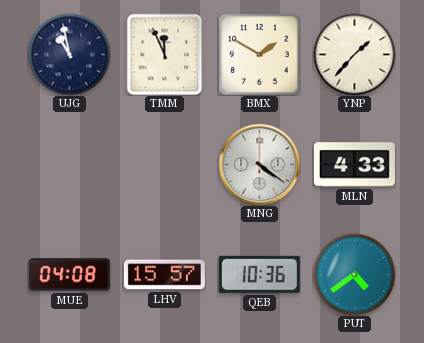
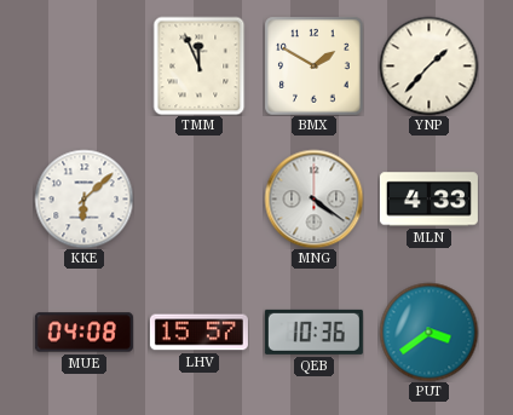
UJG: 10:58 -> none
KKE: none -> 6:08
PUT: 4:39 -> 3:39
